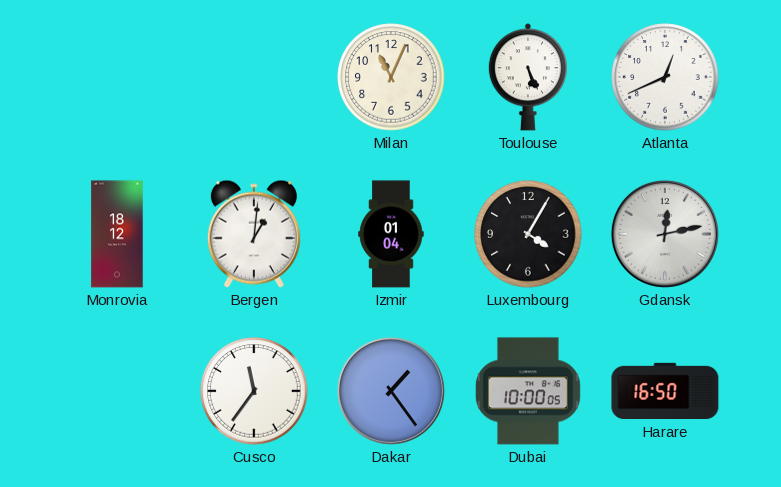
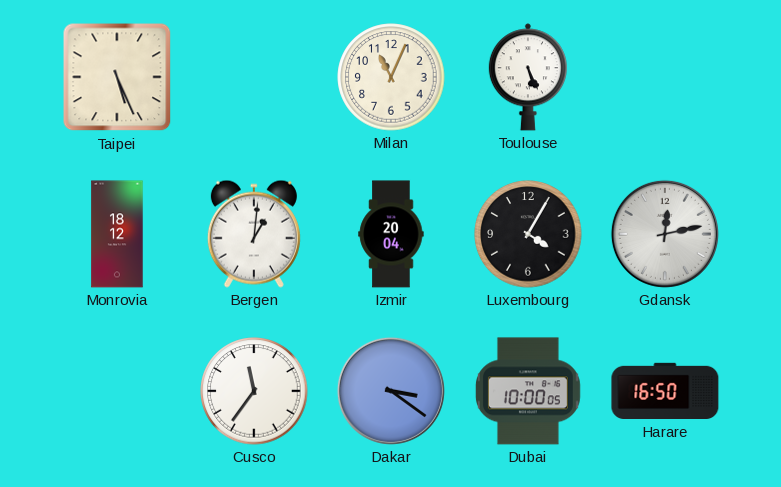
Taipei: none -> 5:26
Atlanta: 12:41 -> none
Izmir: 01:04 -> 20:04
Dakar: 1:24 -> 3:21
